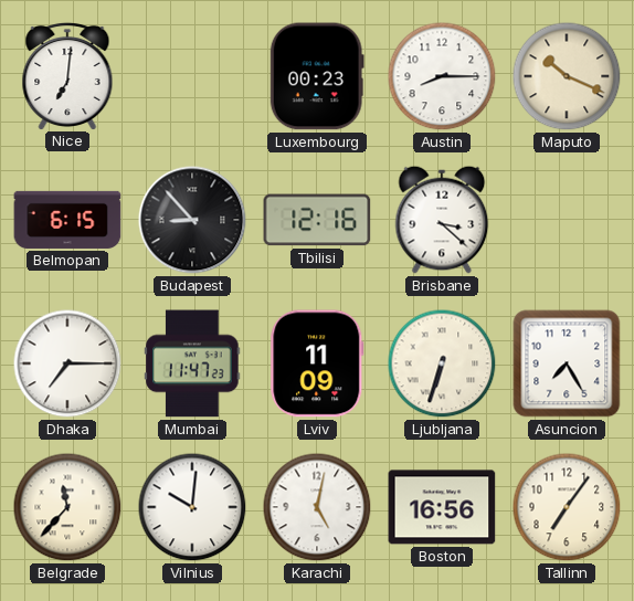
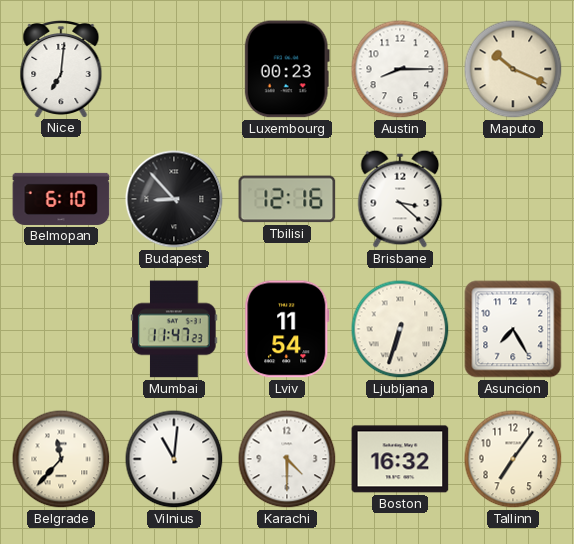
Belmopan: 6:15 -> 6:10
Dhaka: 7:15 -> none
Lviv: 11:09 -> 11:54
Vilnius: 10:01 -> 11:01
Karachi: 5:02 -> 4:30
Boston: 16:56 -> 16:32
